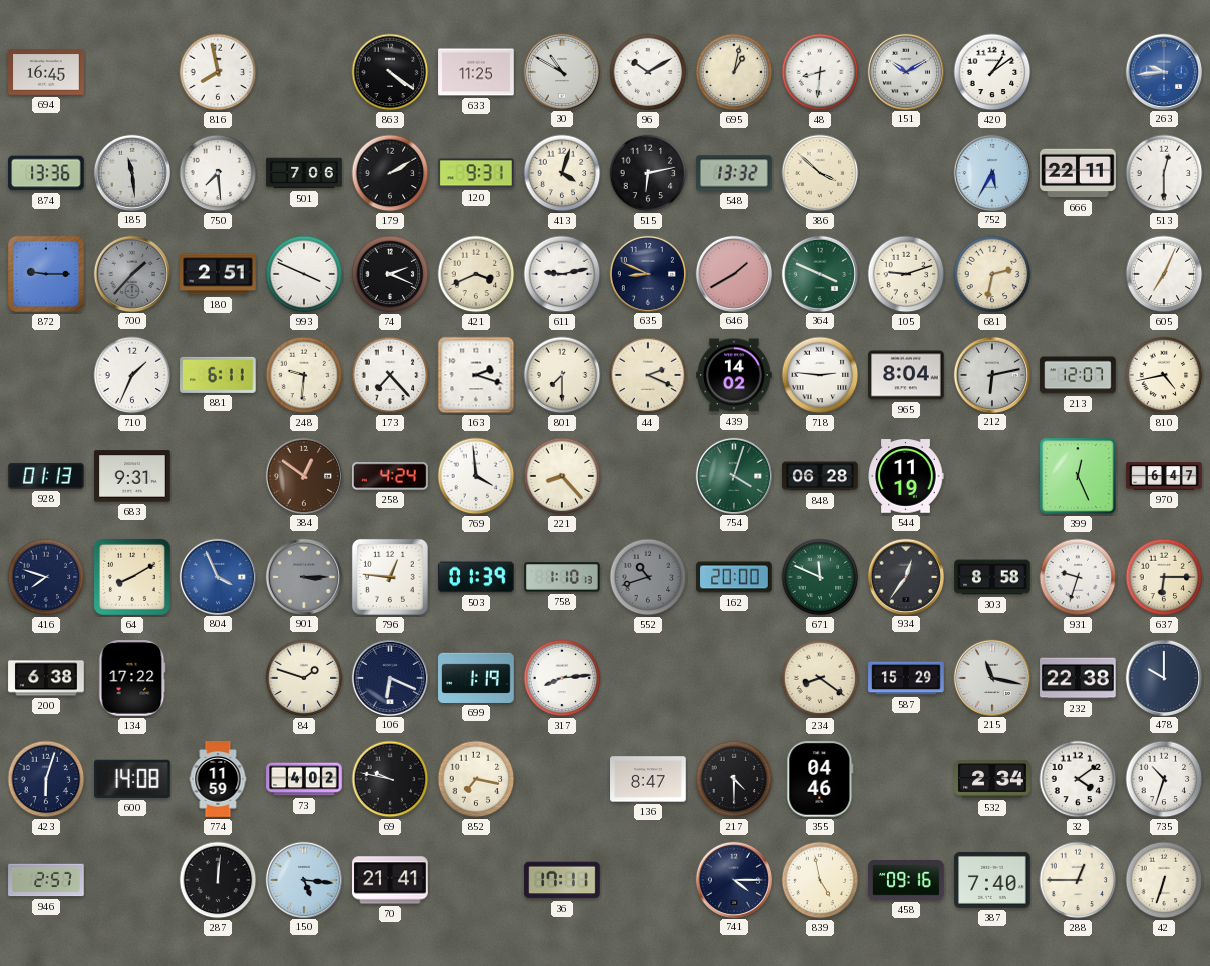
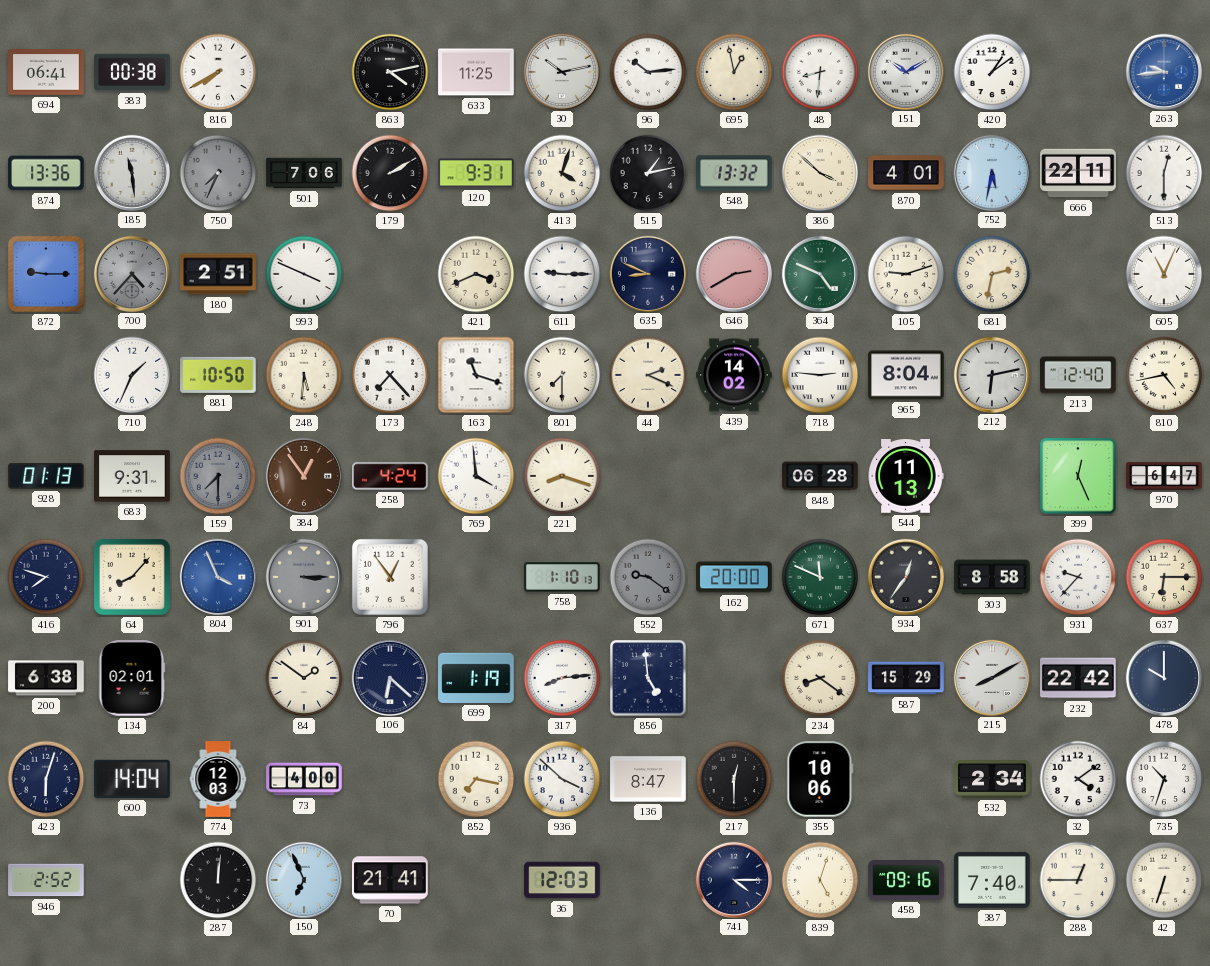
694: 16:45 -> 06:41
383: none -> 00:38
816: 7:58 -> 7:40
863: 4:21 -> 4:13
30: 10:50 -> 10:13
96: 10:10 -> 10:14
695: 1:02 -> 12:58
750: 7:29 -> 7:34
750 dial: white -> grey
515: 6:13 -> 1:13
870: none -> 4:01
752: 5:35 -> 5:32
700: 1:37 -> 4:37
74: 2:19 -> none
611: 9:13 -> 9:15
646: 1:40 -> 2:40
364: 3:49 -> 4:49
605: 7:04 -> 11:04
881: 6:11 -> 10:50
248: 9:31 -> 5:31
163: 2:18 -> 11:18
213: 12:07 -> 12:40
159: none -> 7:30
384: 12:51 -> 12:54
221: 8:23 -> 8:18
754: 4:03 -> none
544: 11:19 -> 11:13
64: 8:10 -> 8:07
796: 12:46 -> 12:54
503: 01:39 -> none
552: 10:42 -> 9:21
931: 9:33 -> 9:37
134: 17:22 -> 02:01
84: 1:48 -> 1:51
106: 6:19 -> 6:22
856: none -> 4:59
215: 11:17 -> 8:10
232: 22:38 -> 22:42
600: 14:08 -> 14:04
774: 11:59 -> 12:03
73: 4:02 -> 4:00
69: 9:47 -> none
936: none -> 3:52
217: 4:30 -> 12:30
355: 04:46 -> 10:06
946: 2:57 -> 2:52
150: 5:16 -> 6:56
36: 17:11 -> 12:03
839: 4:58 -> 5:03
